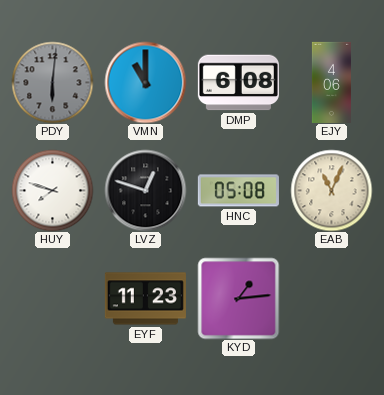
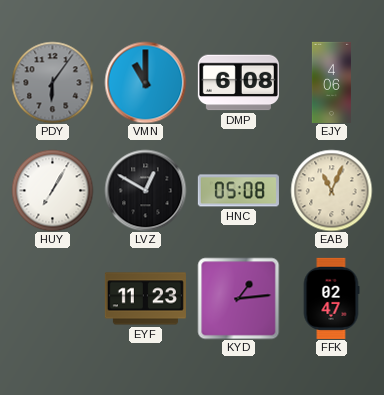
PDY: 6:01 -> 6:06
HUY: 7:48 -> 7:05
LVZ: 12:48 -> 12:50
FFK: none -> 02:47
